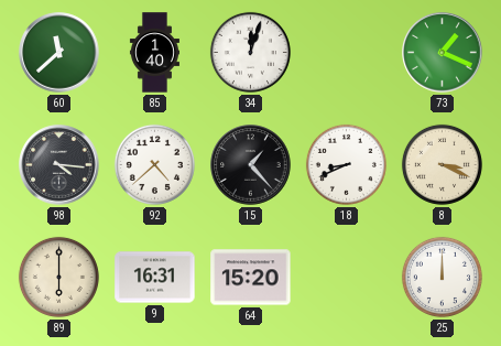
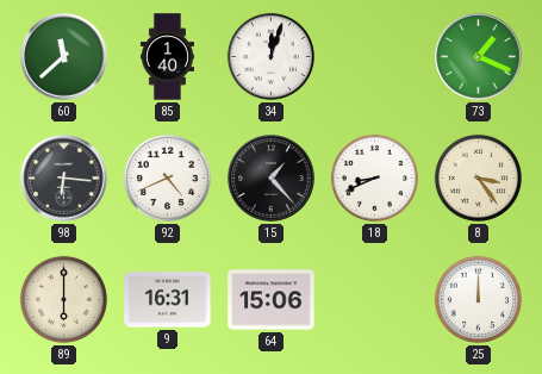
98: 4:16 -> 6:16
92: 4:38 -> 4:41
8: 3:19 -> 3:24
64: 15:20 -> 15:06
